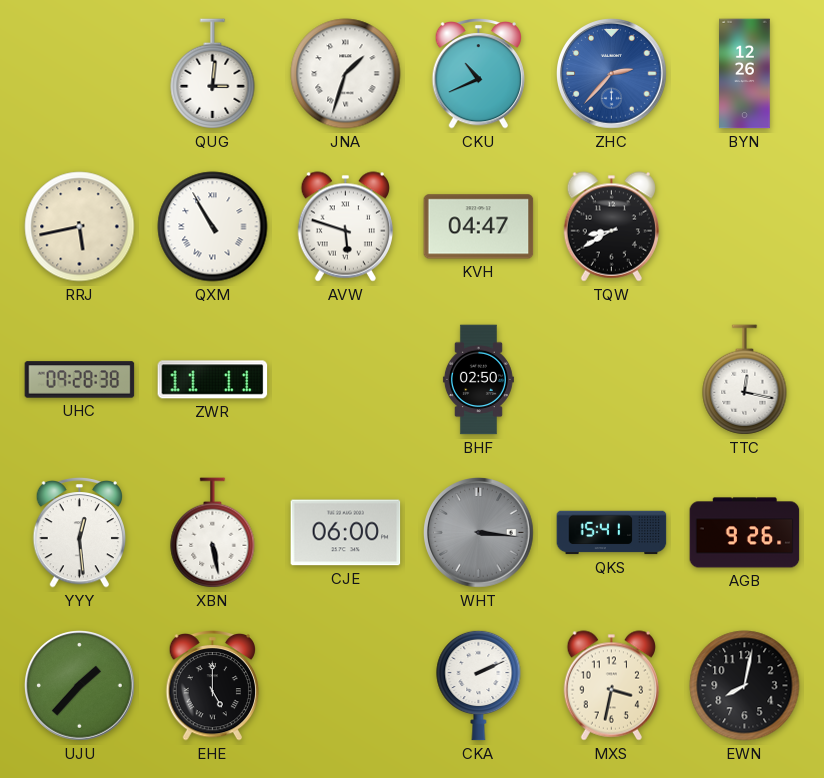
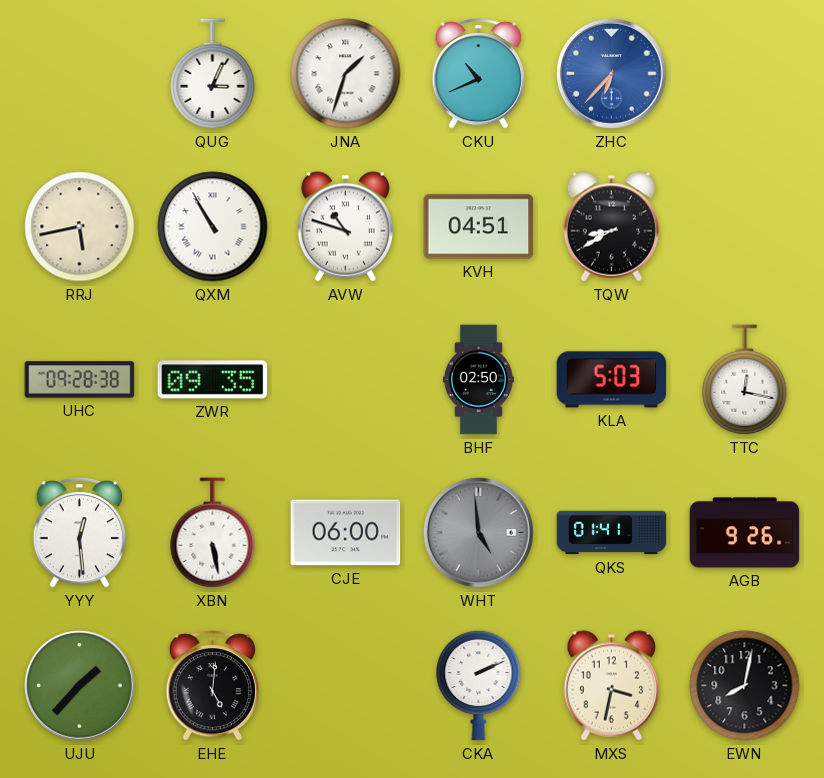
QUG: 3:01 -> 3:04
ZHC: 2:37 -> 6:37
BYN: 12:26 -> none
AVW: 5:48 -> 10:48
KVH: 04:47 -> 04:51
ZWR: 11:11 -> 09:35
KLA: none -> 5:03
WHT: 3:16 -> 4:59
QKS: 15:41 -> 01:41
EHE: 5:00 -> 5:01
